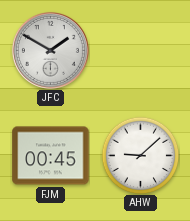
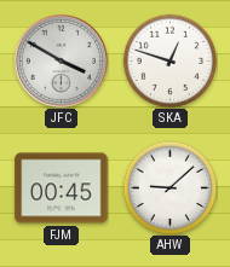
JFC: 1:50 -> 3:50
SKA: none -> 12:48
